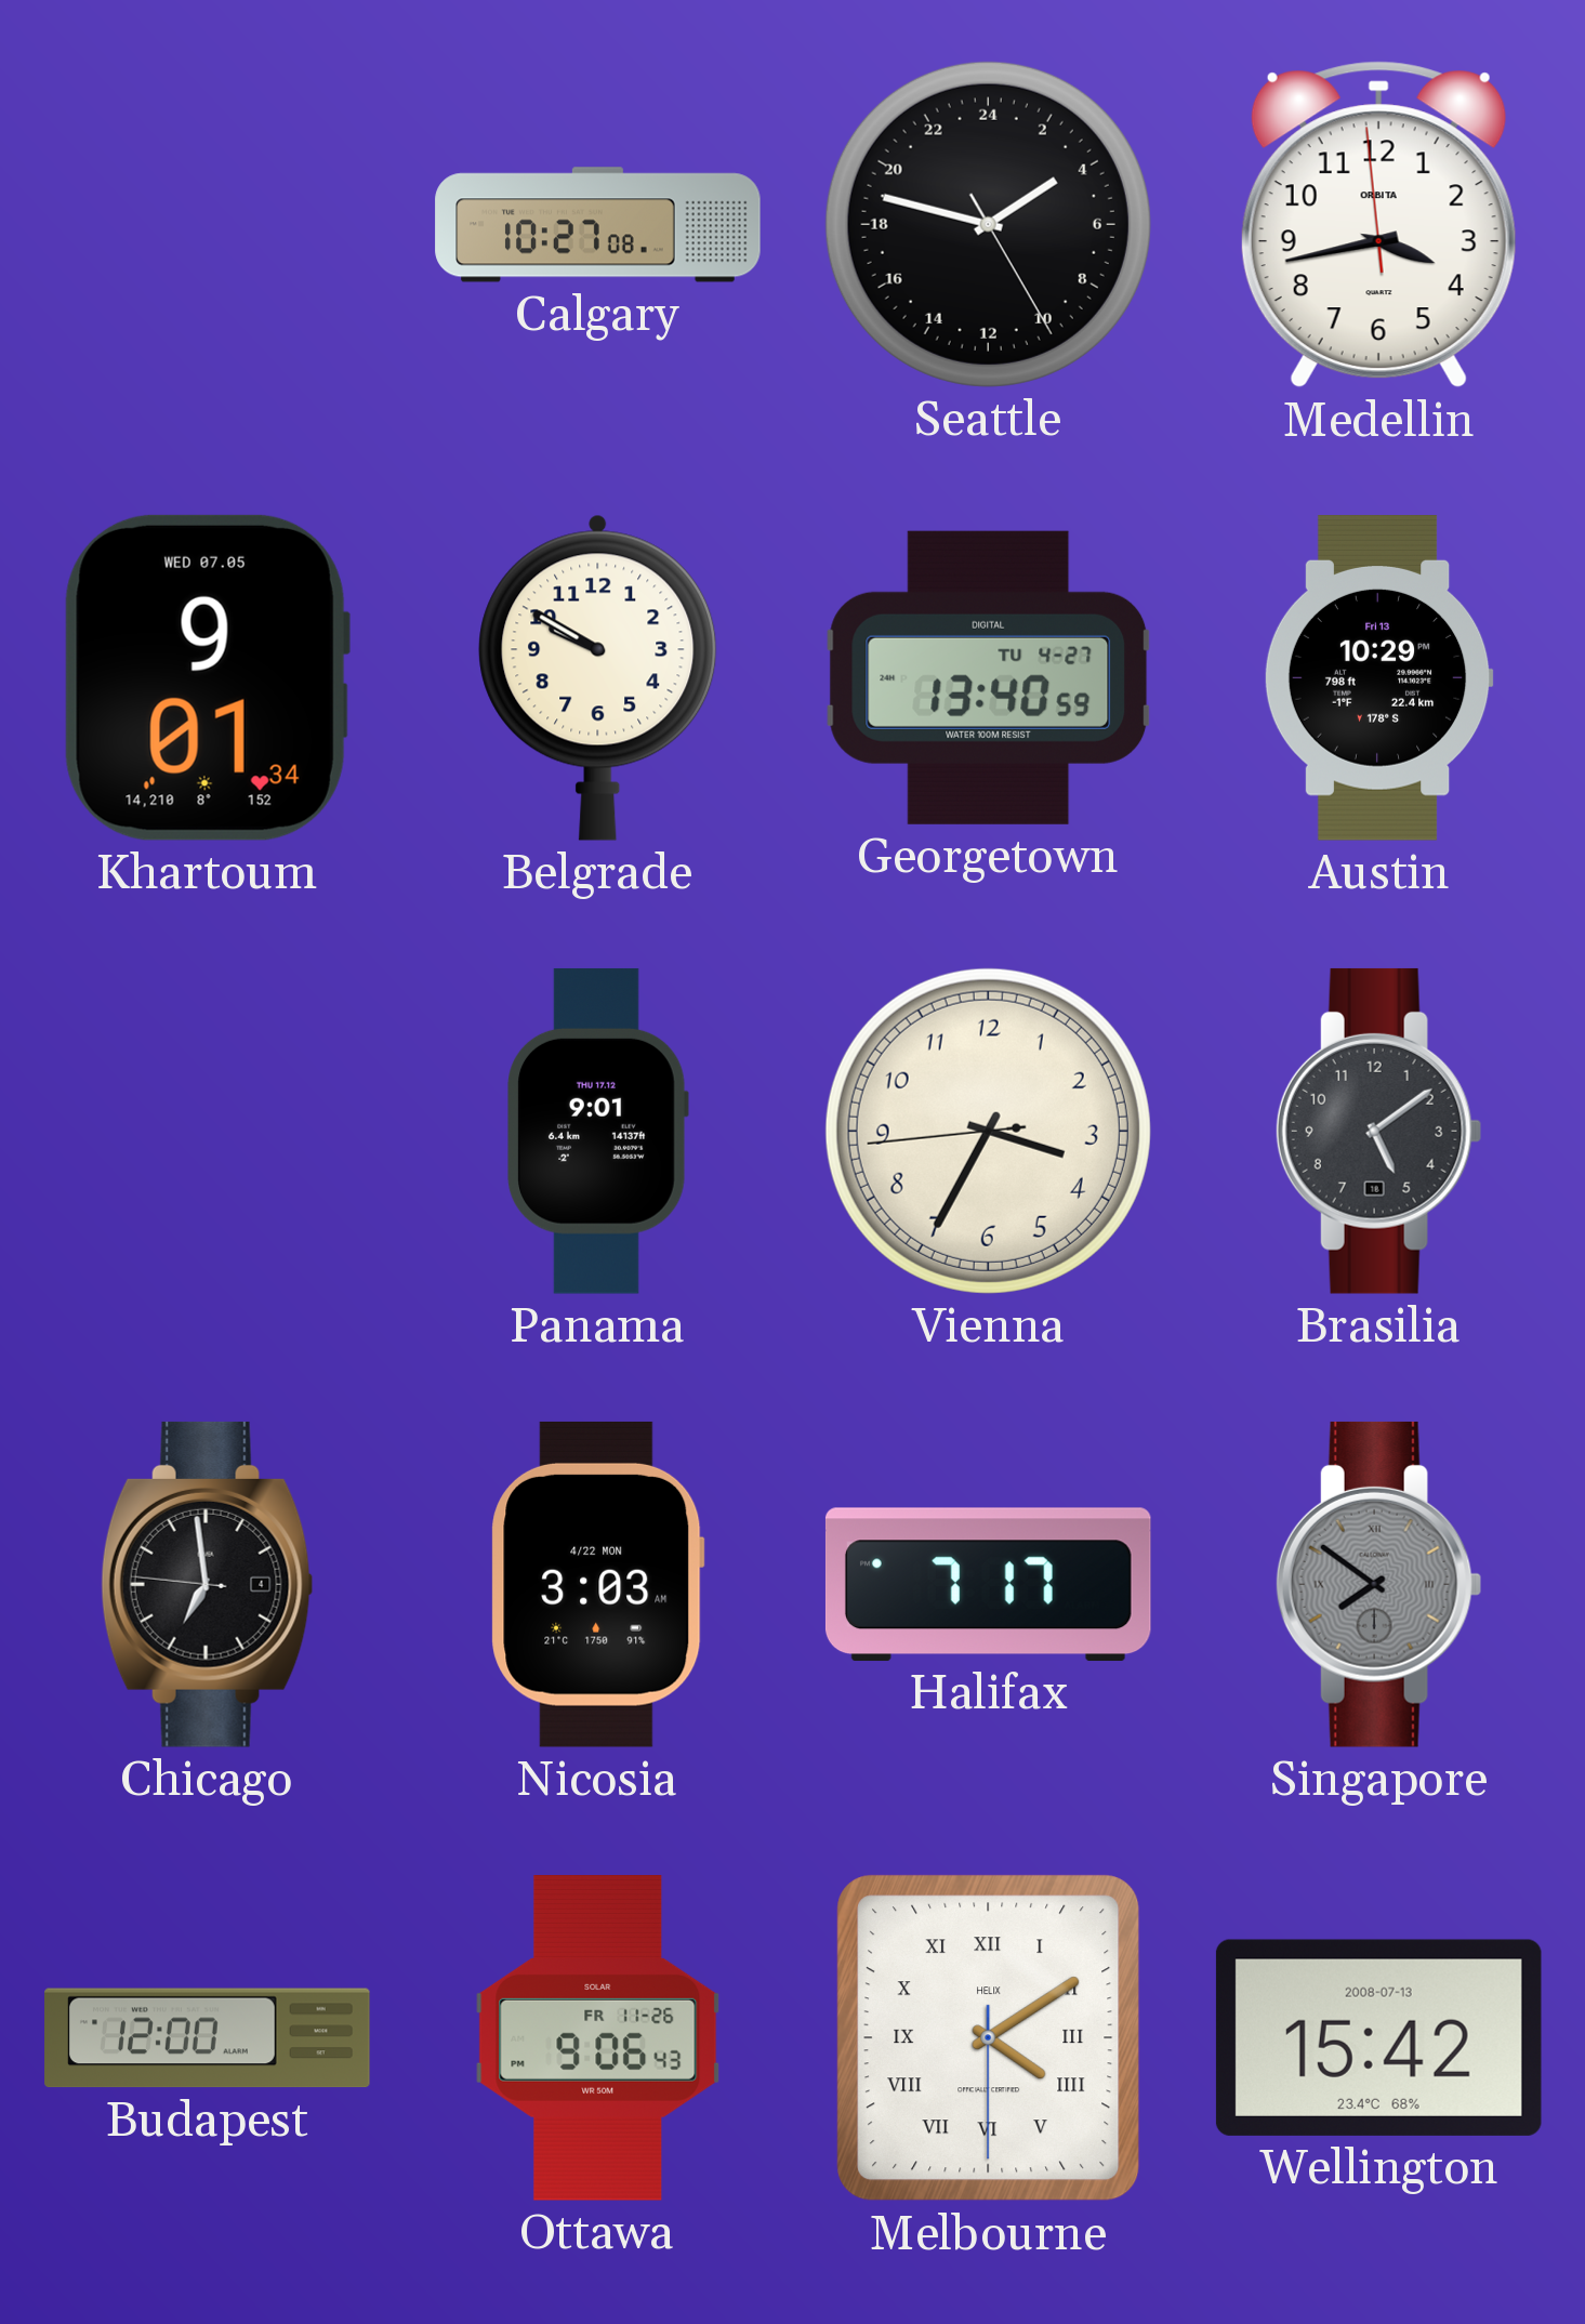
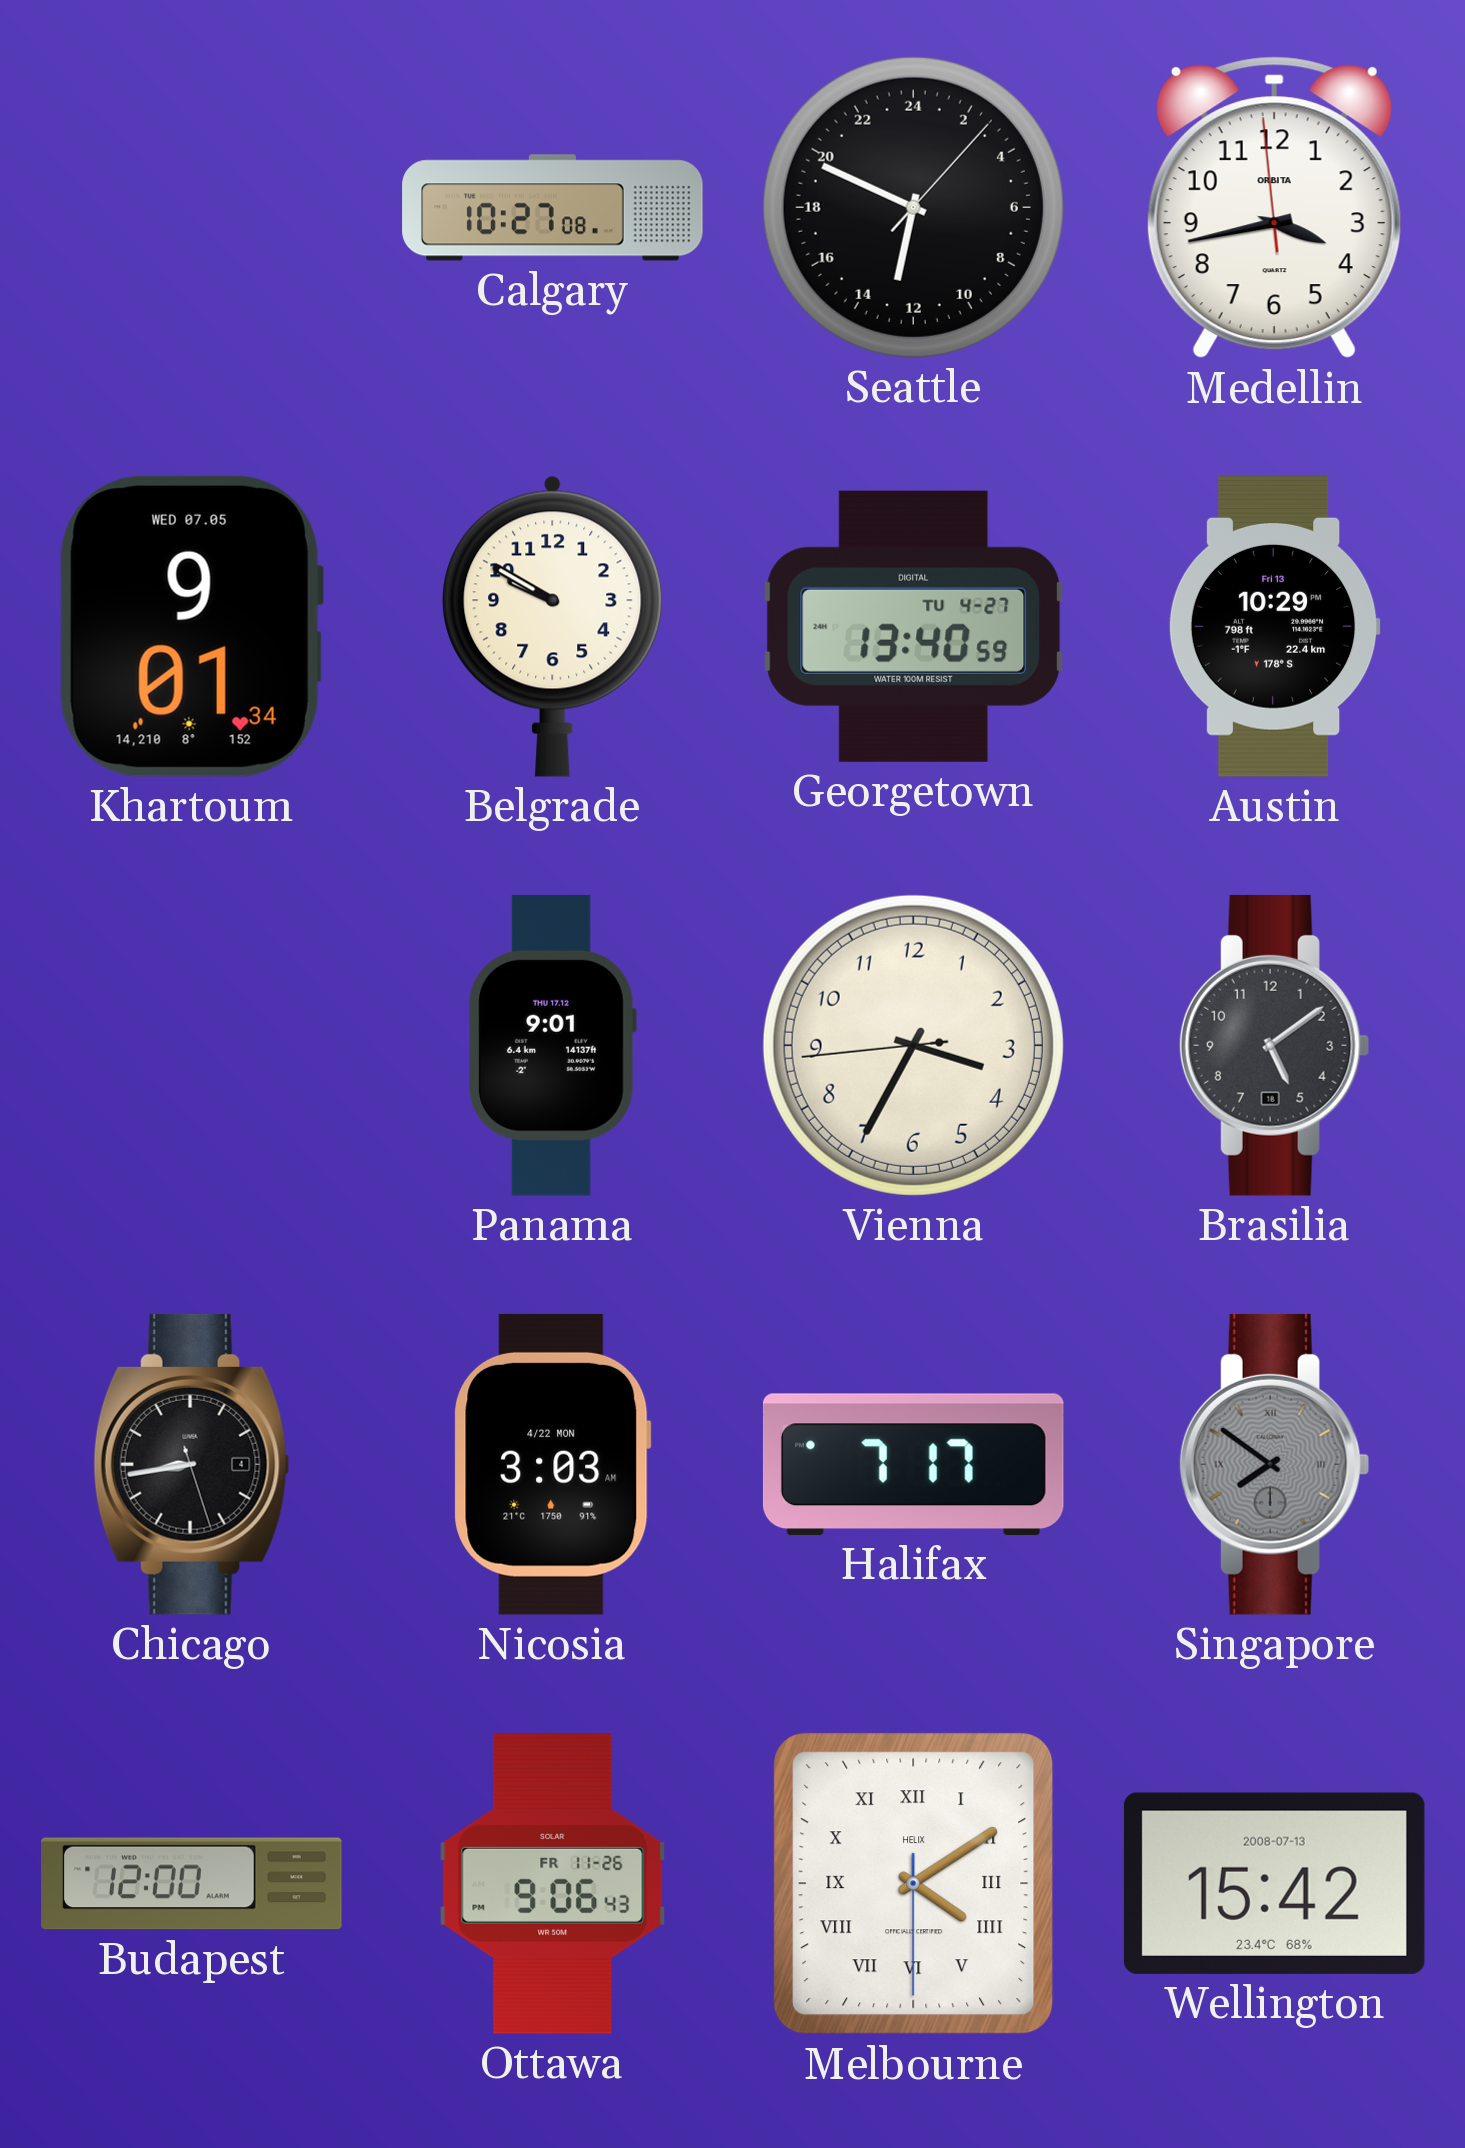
Seattle: 3:47 -> 12:49
Chicago: 6:58 -> 8:43
